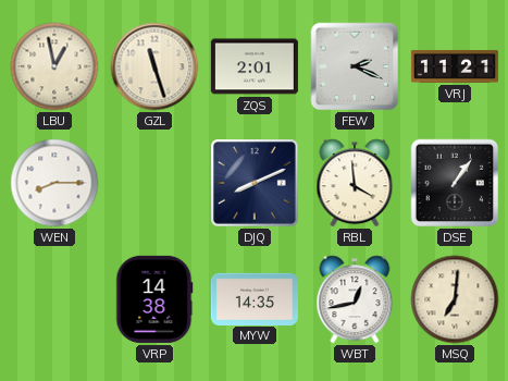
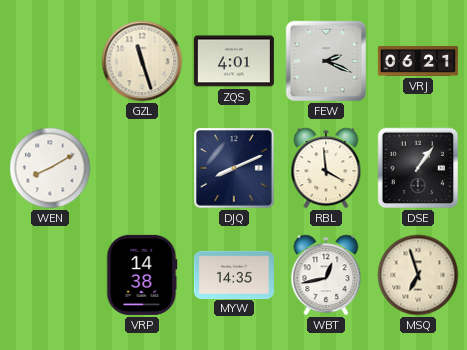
LBU: 12:58 -> none
ZQS: 2:01 -> 4:01
VRJ: 11:21 -> 06:21
WEN: 8:15 -> 8:10
MSQ: 7:01 -> 6:57
